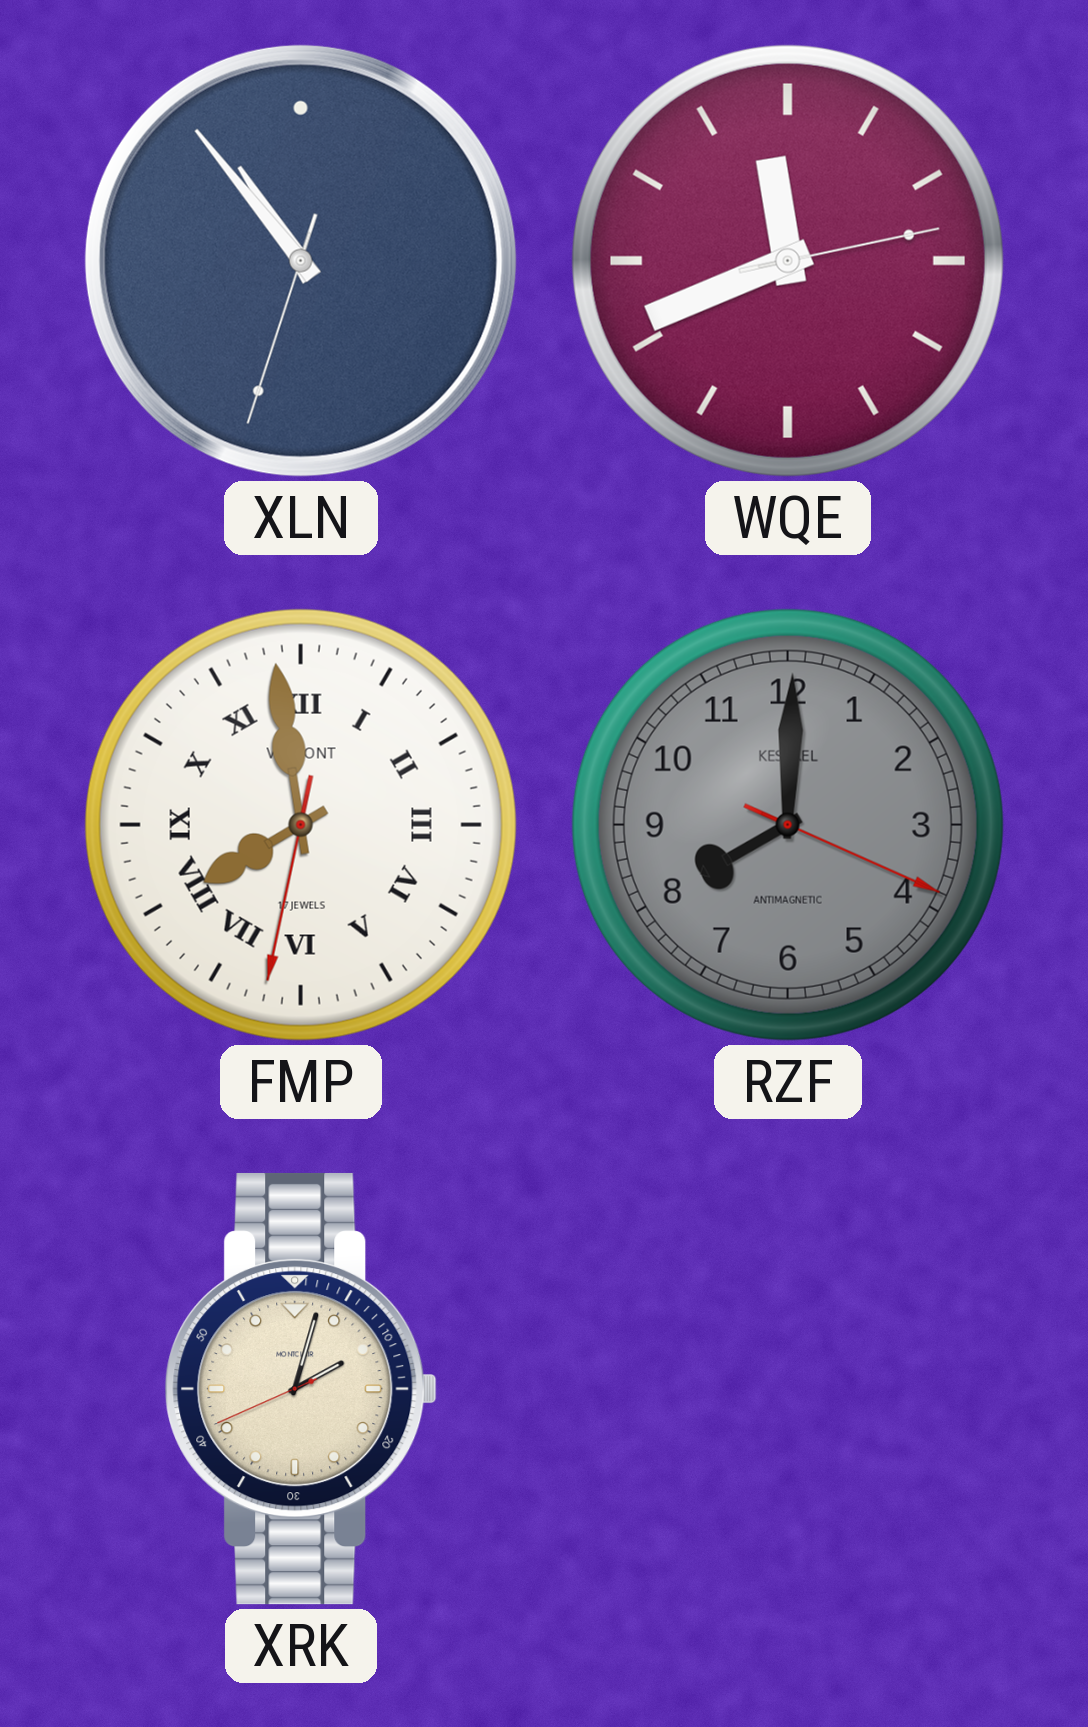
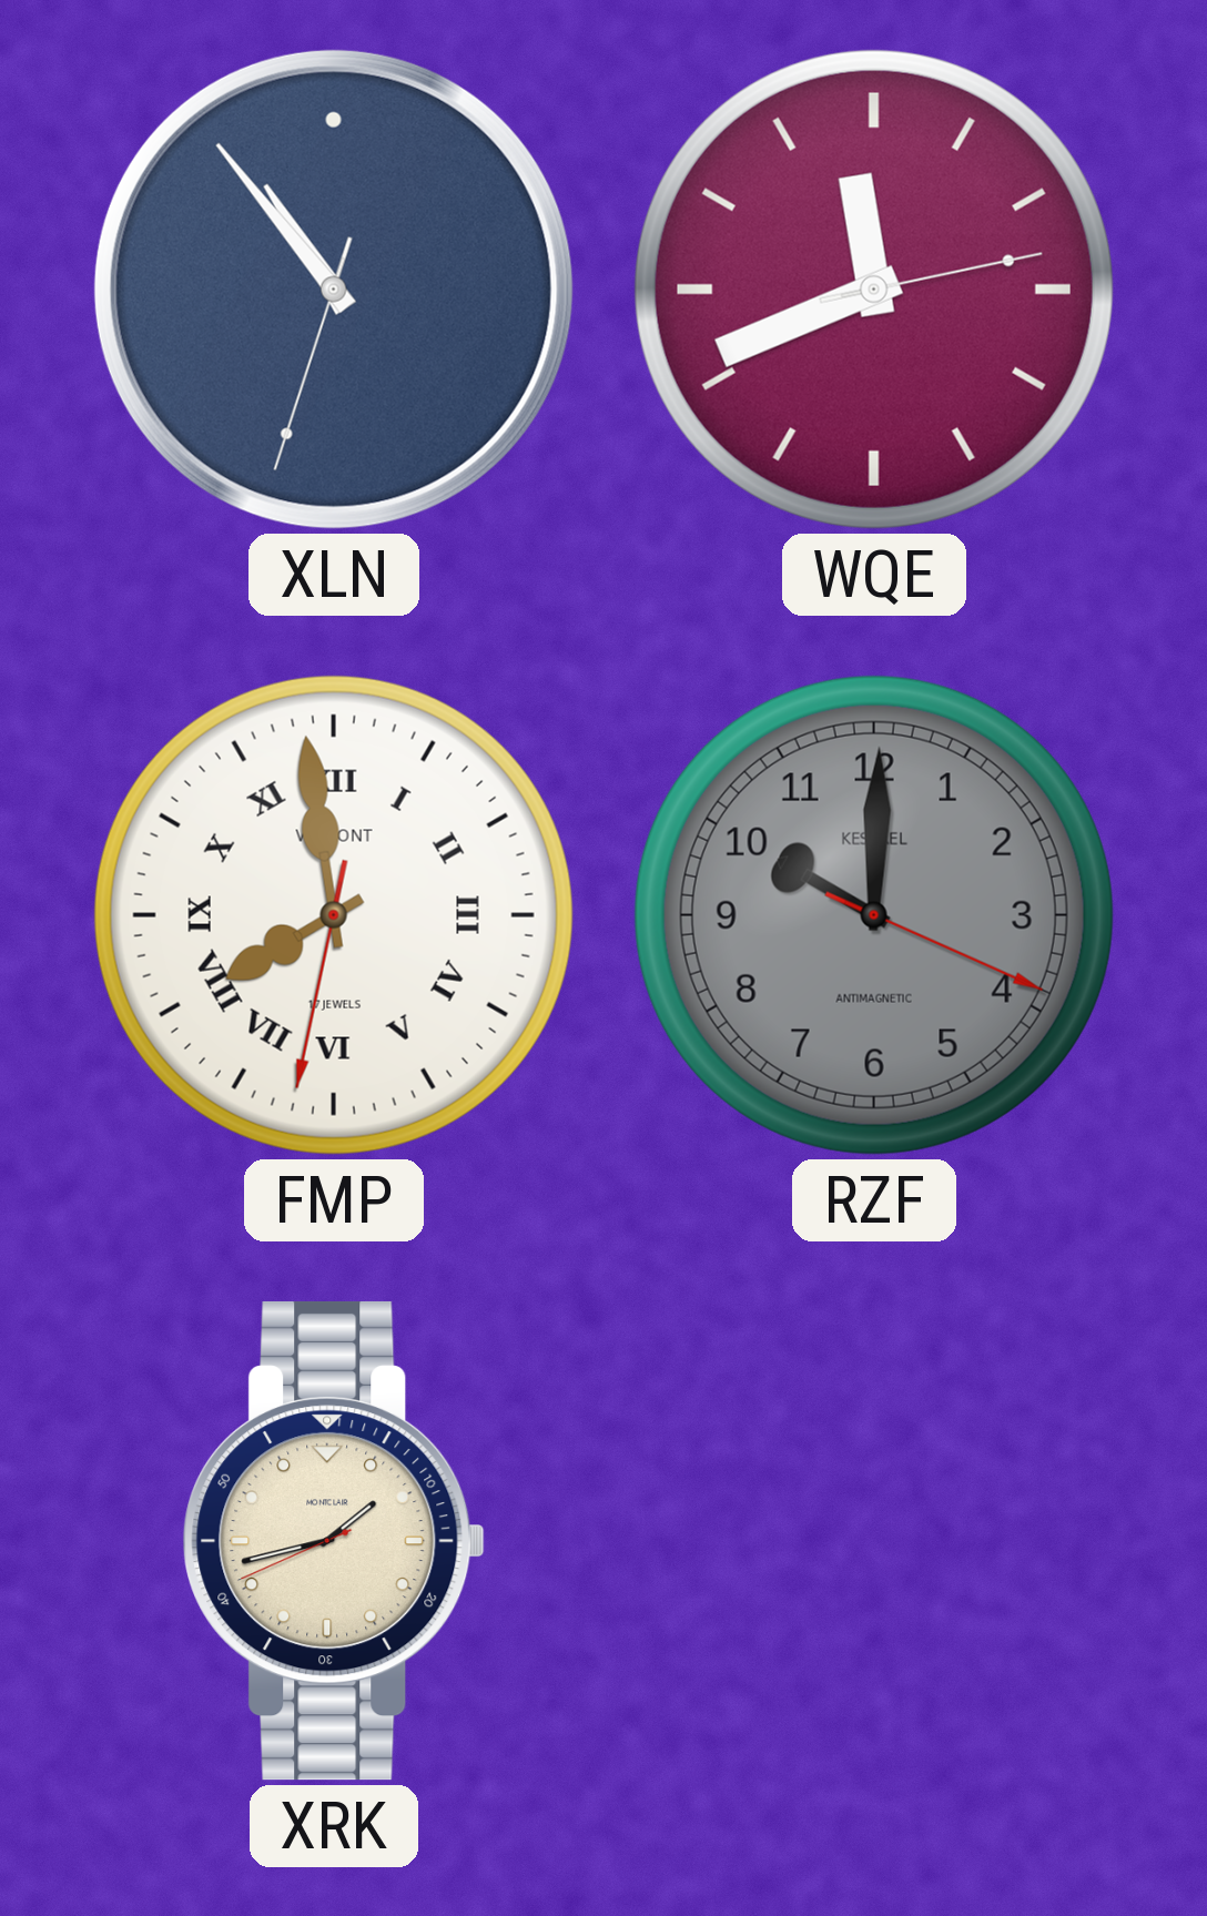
RZF: 8:00 -> 10:00
XRK: 2:02 -> 1:42
